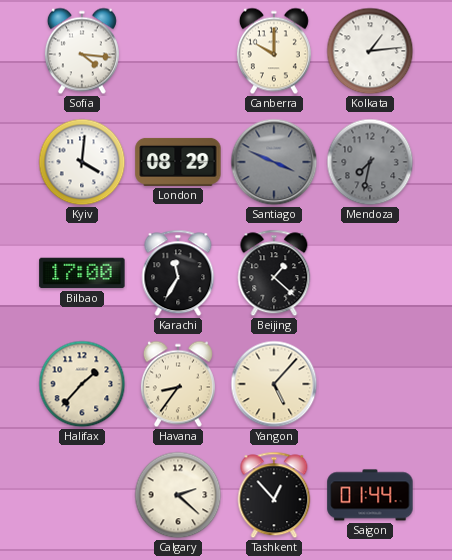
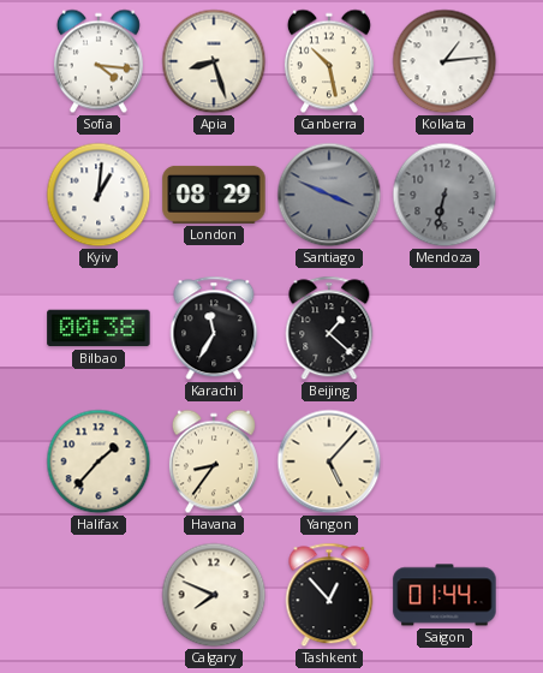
Apia: none -> 8:27
Canberra: 10:00 -> 10:28
Kyiv: 4:01 -> 1:01
Mendoza: 7:32 -> 6:32
Bilbao: 17:00 -> 00:38
Calgary: 2:22 -> 7:49
